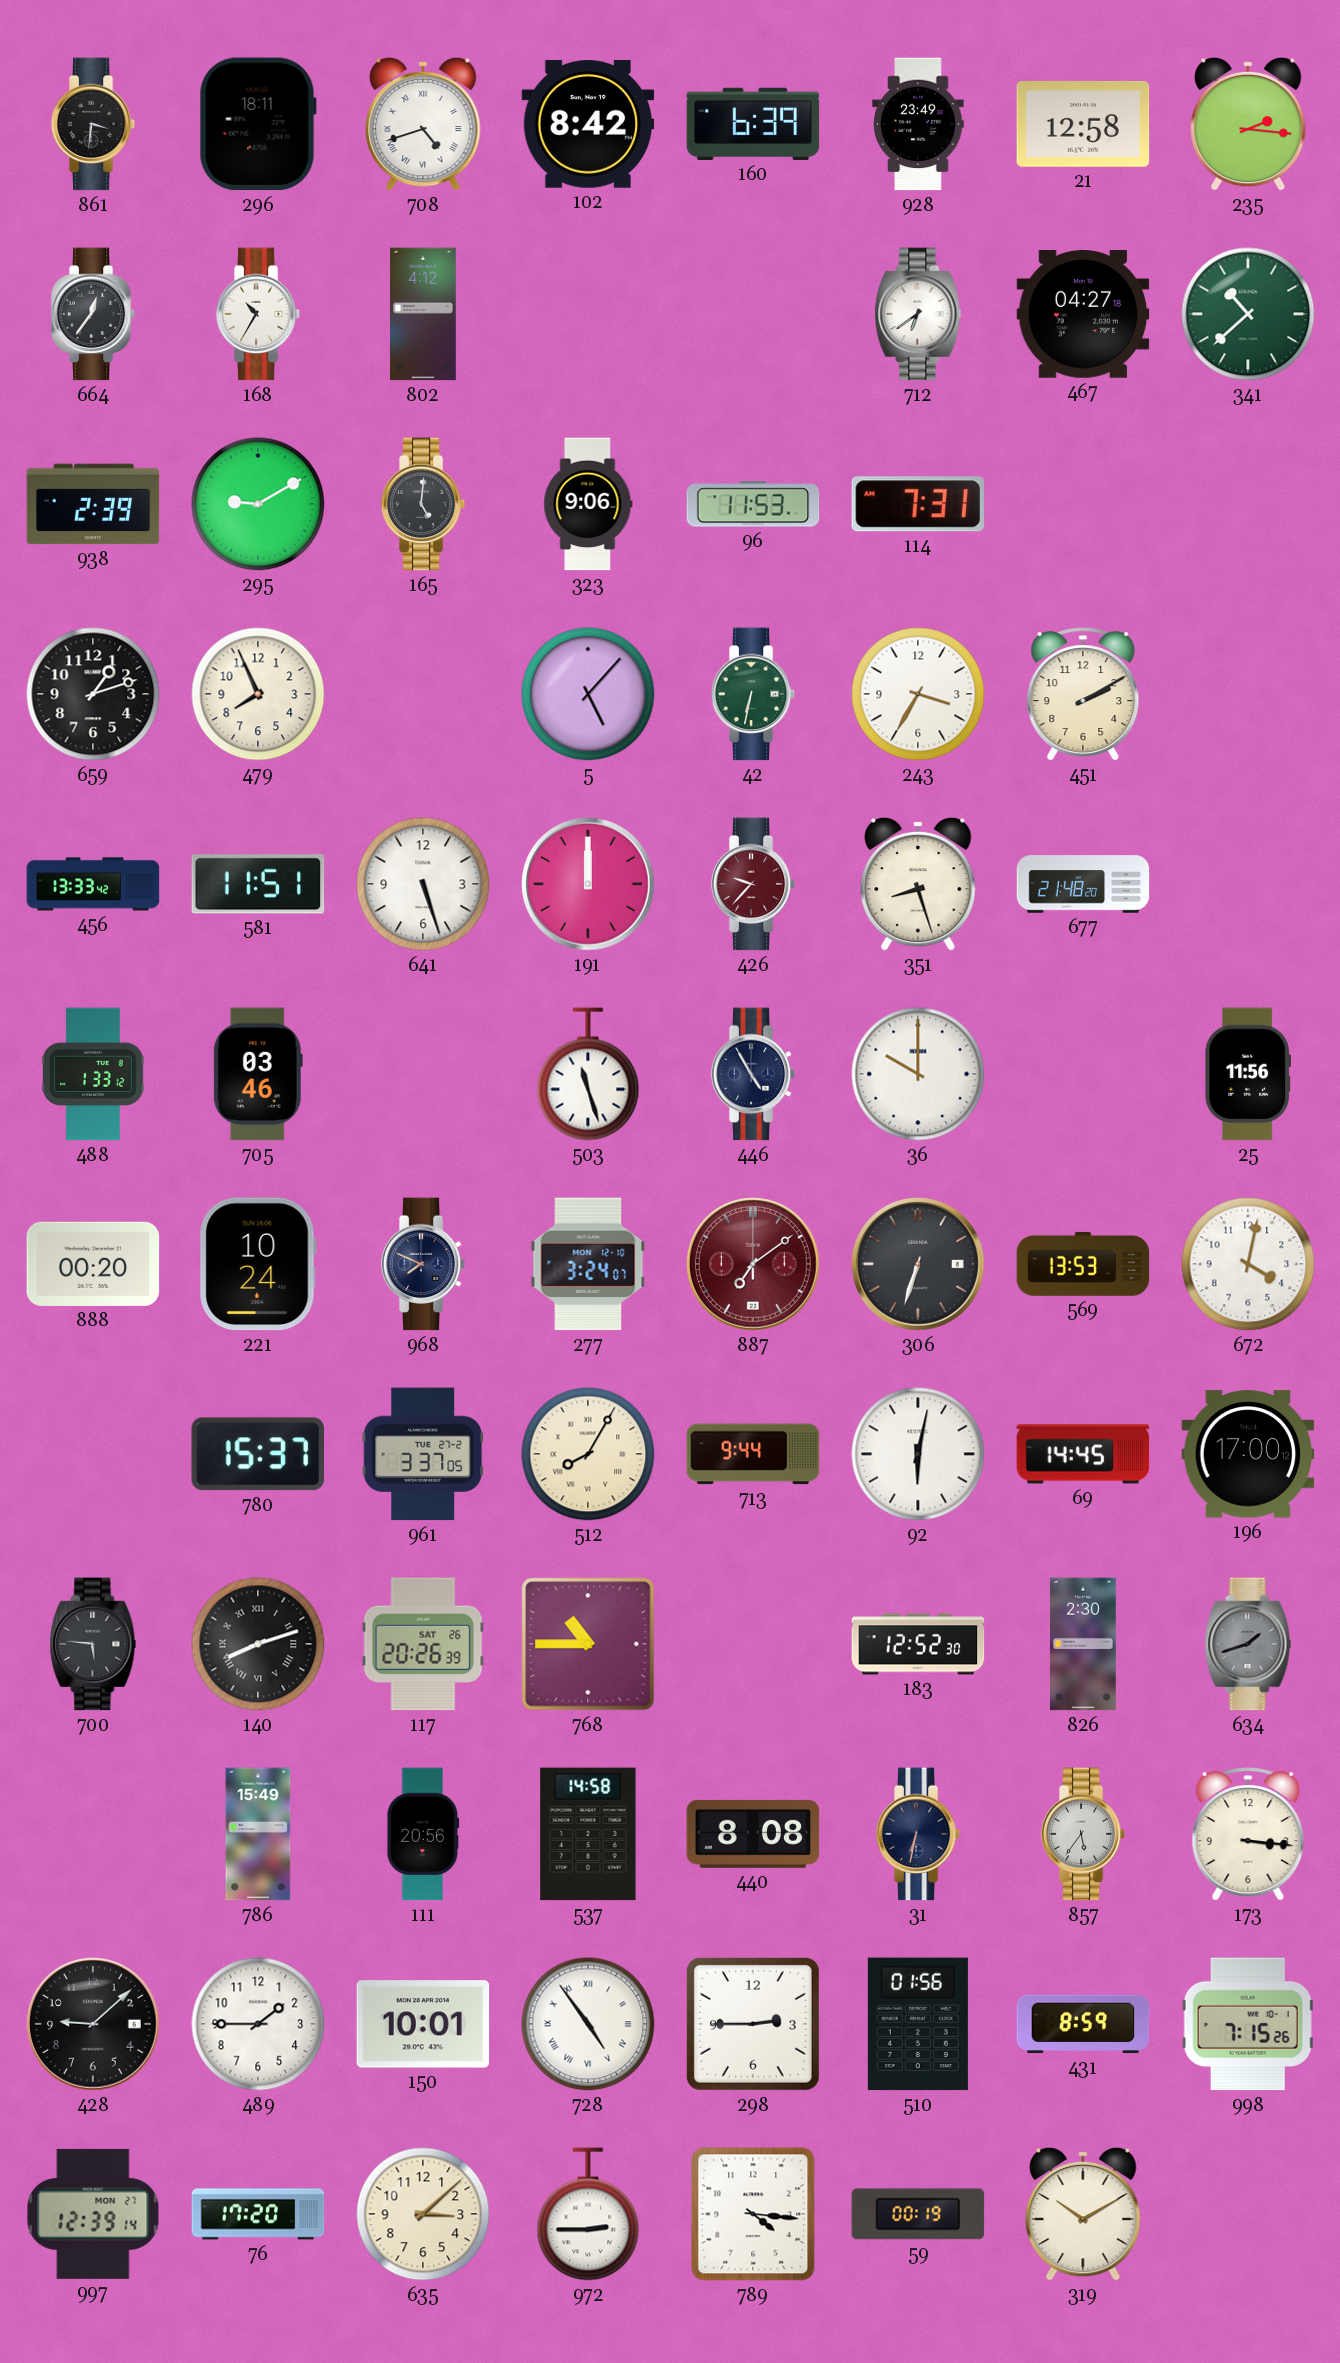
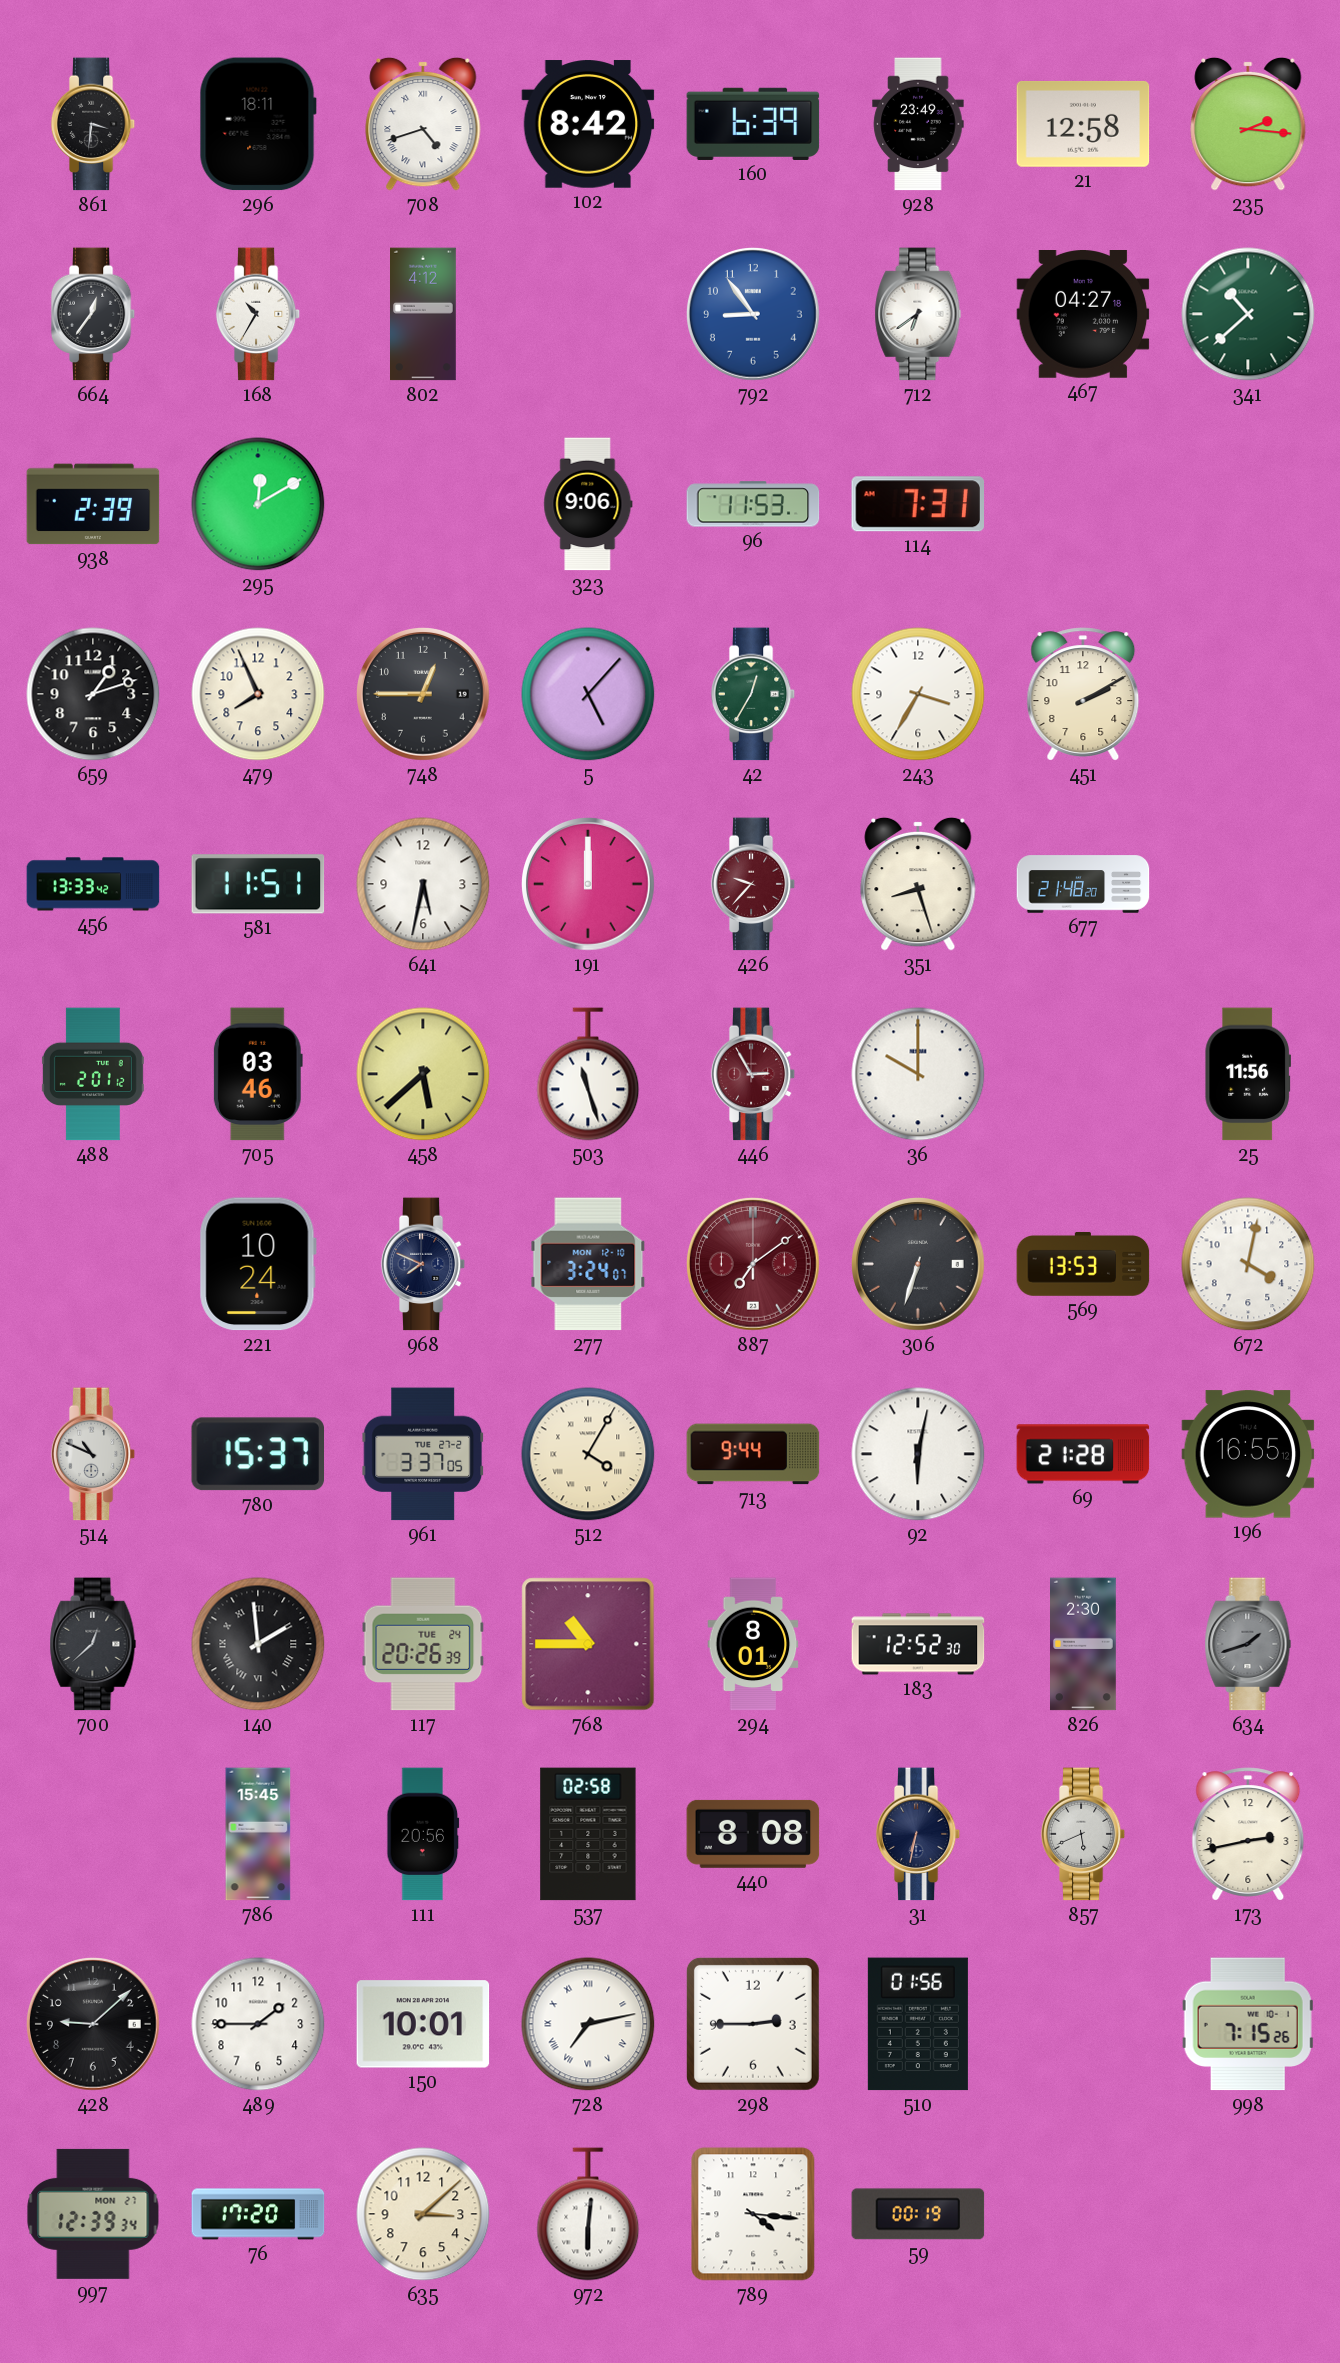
792: none -> 8:54
295: 9:10 -> 12:10
165: 5:01 -> none
748: none -> 12:45
42: 6:32 -> 12:35
641: 5:27 -> 5:32
488: 1:33 -> 2:01
458: none -> 5:38
446: 4:55 -> 2:55
446 dial: navy -> burgundy
888: 00:20 -> none
514: none -> 10:49
512: 8:05 -> 4:05
69: 14:45 -> 21:28
196: 17:00 -> 16:55
700: 5:46 -> 12:38
140: 8:12 -> 1:59
117 date: SAT 26 -> TUE 24
294: none -> 8:01
786: 15:49 -> 15:45
537: 14:58 -> 02:58
857: 5:36 -> 5:41
173: 3:16 -> 2:43
728: 4:54 -> 7:13
431: 8:59 -> none
997: 12:39:14 -> 12:39:34
972: 2:45 -> 6:01
319: 10:10 -> none
